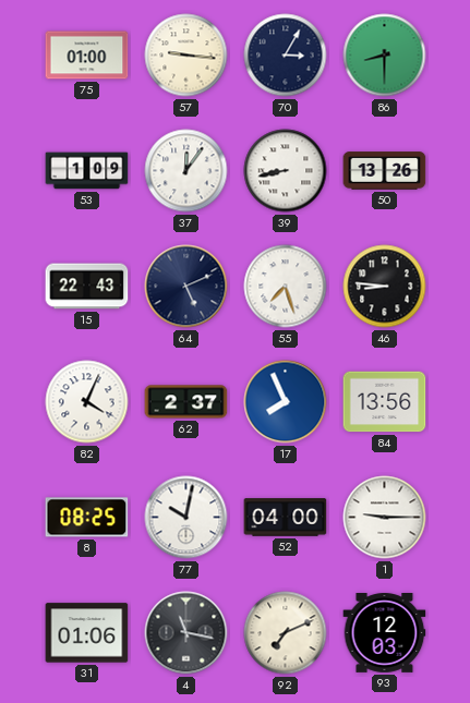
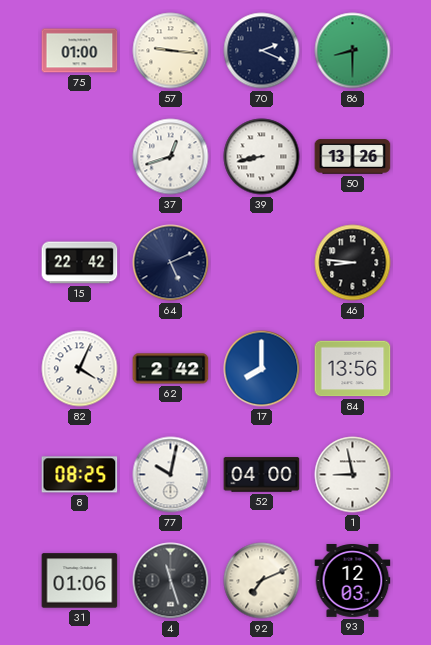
70: 3:05 -> 2:19
53: 1:09 -> none
37: 12:06 -> 12:42
15: 22:43 -> 22:42
55: 7:27 -> none
62: 2:37 -> 2:42
17: 7:56 -> 8:00
1: 9:15 -> 8:58
4: 11:17 -> 11:27
